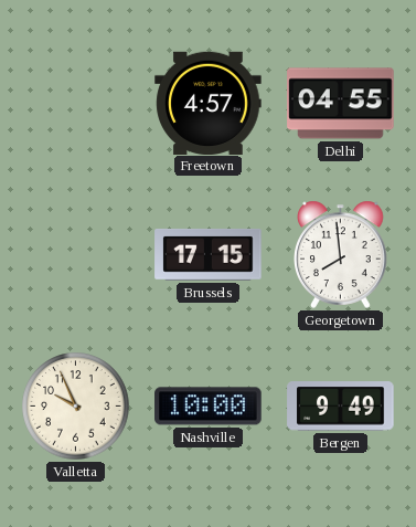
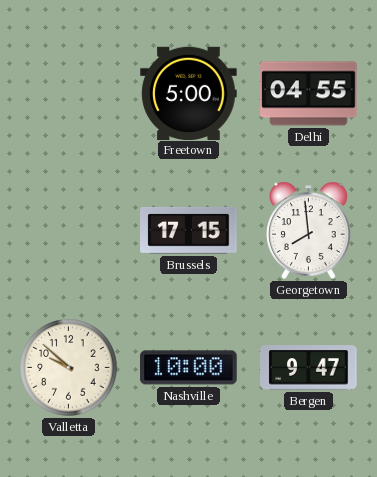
Freetown: 4:57 -> 5:00
Valletta: 9:56 -> 9:52
Bergen: 9:49 -> 9:47
